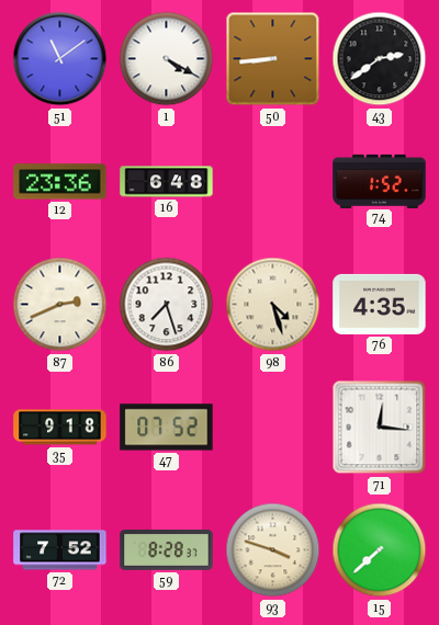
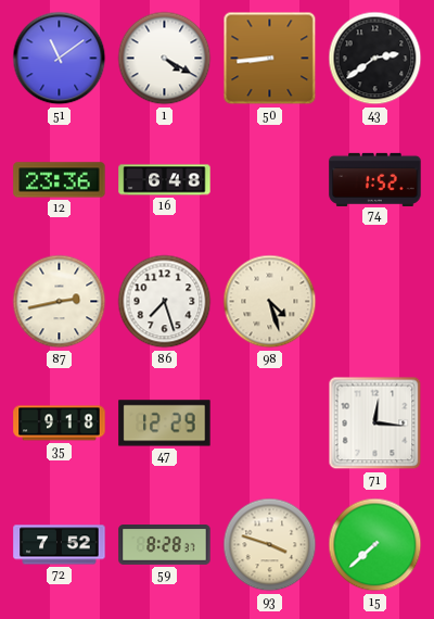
87: 2:41 -> 2:43
76: 4:35 -> none
47: 07:52 -> 12:29
